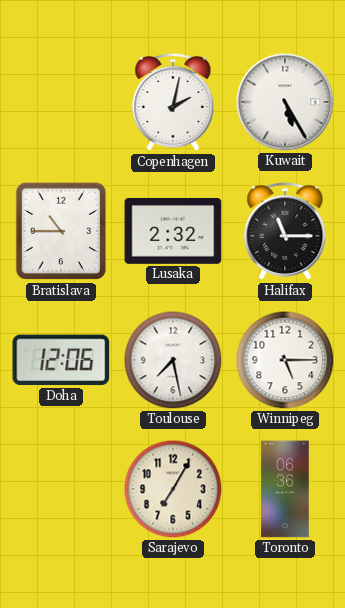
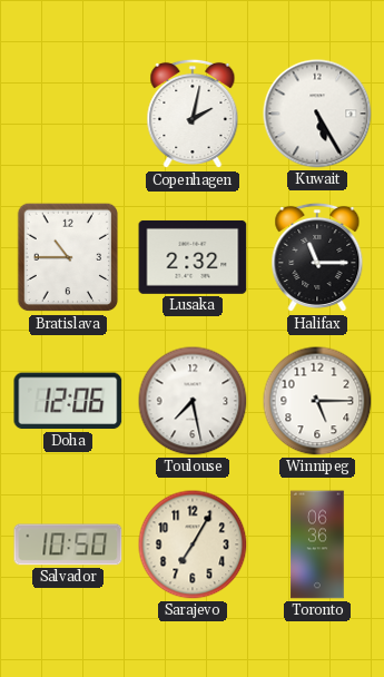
Salvador: none -> 10:50
